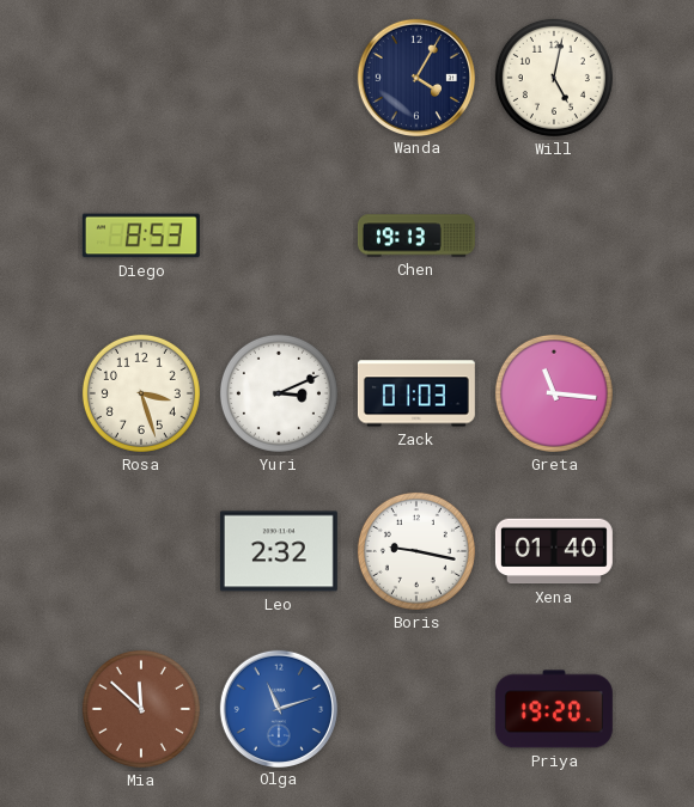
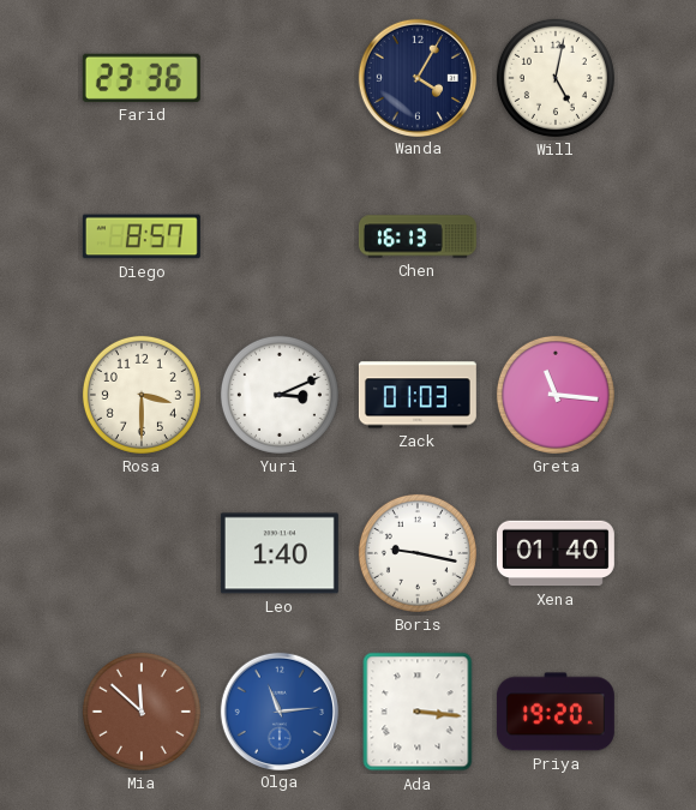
Farid: none -> 23:36
Diego: 8:53 -> 8:57
Chen: 19:13 -> 16:13
Rosa: 3:27 -> 3:30
Leo: 2:32 -> 1:40
Olga: 11:12 -> 11:14
Ada: none -> 3:16
